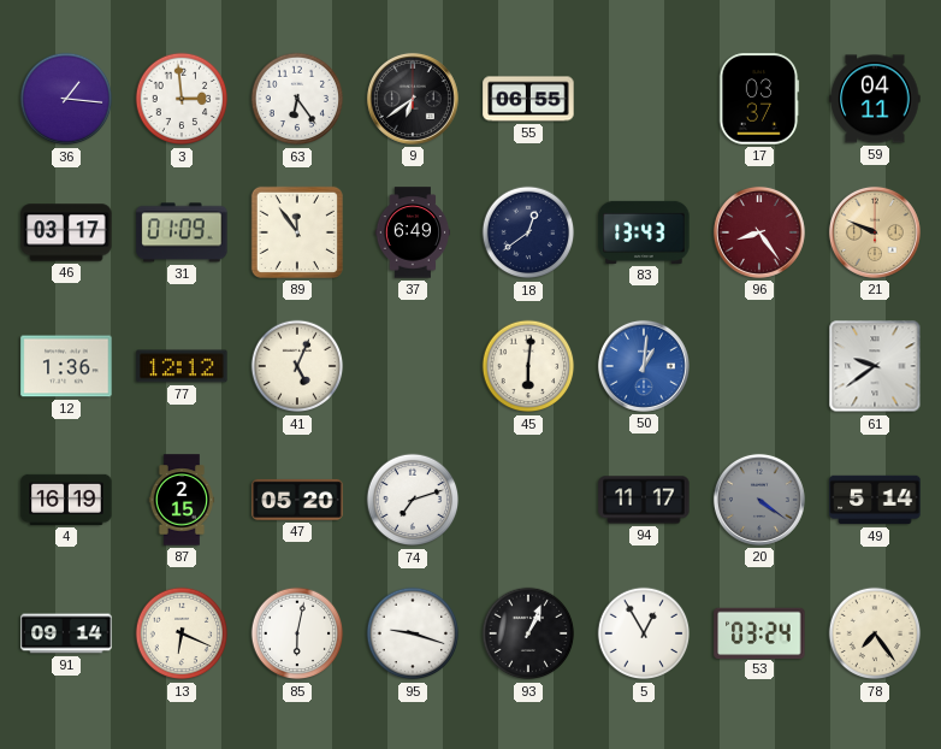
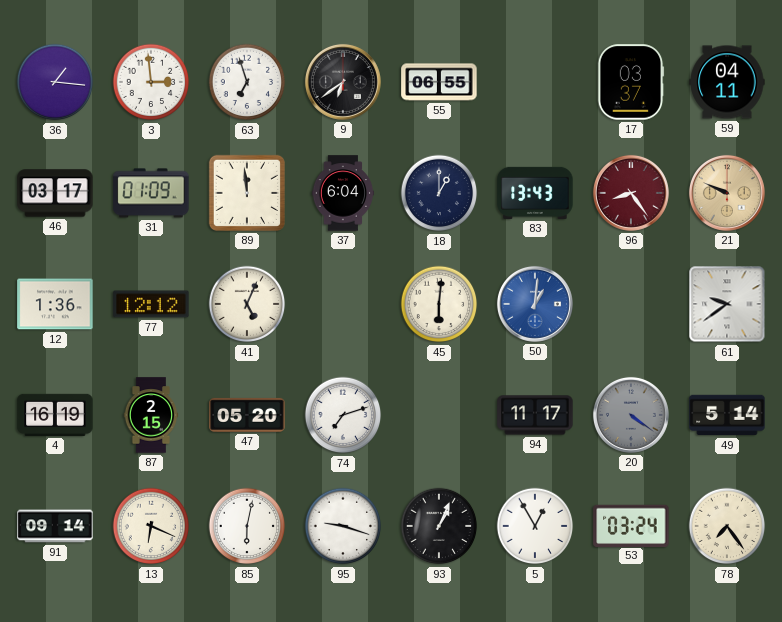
63: 6:24 -> 6:57
89: 11:54 -> 11:59
37: 6:49 -> 6:04
18: 12:39 -> 1:00
